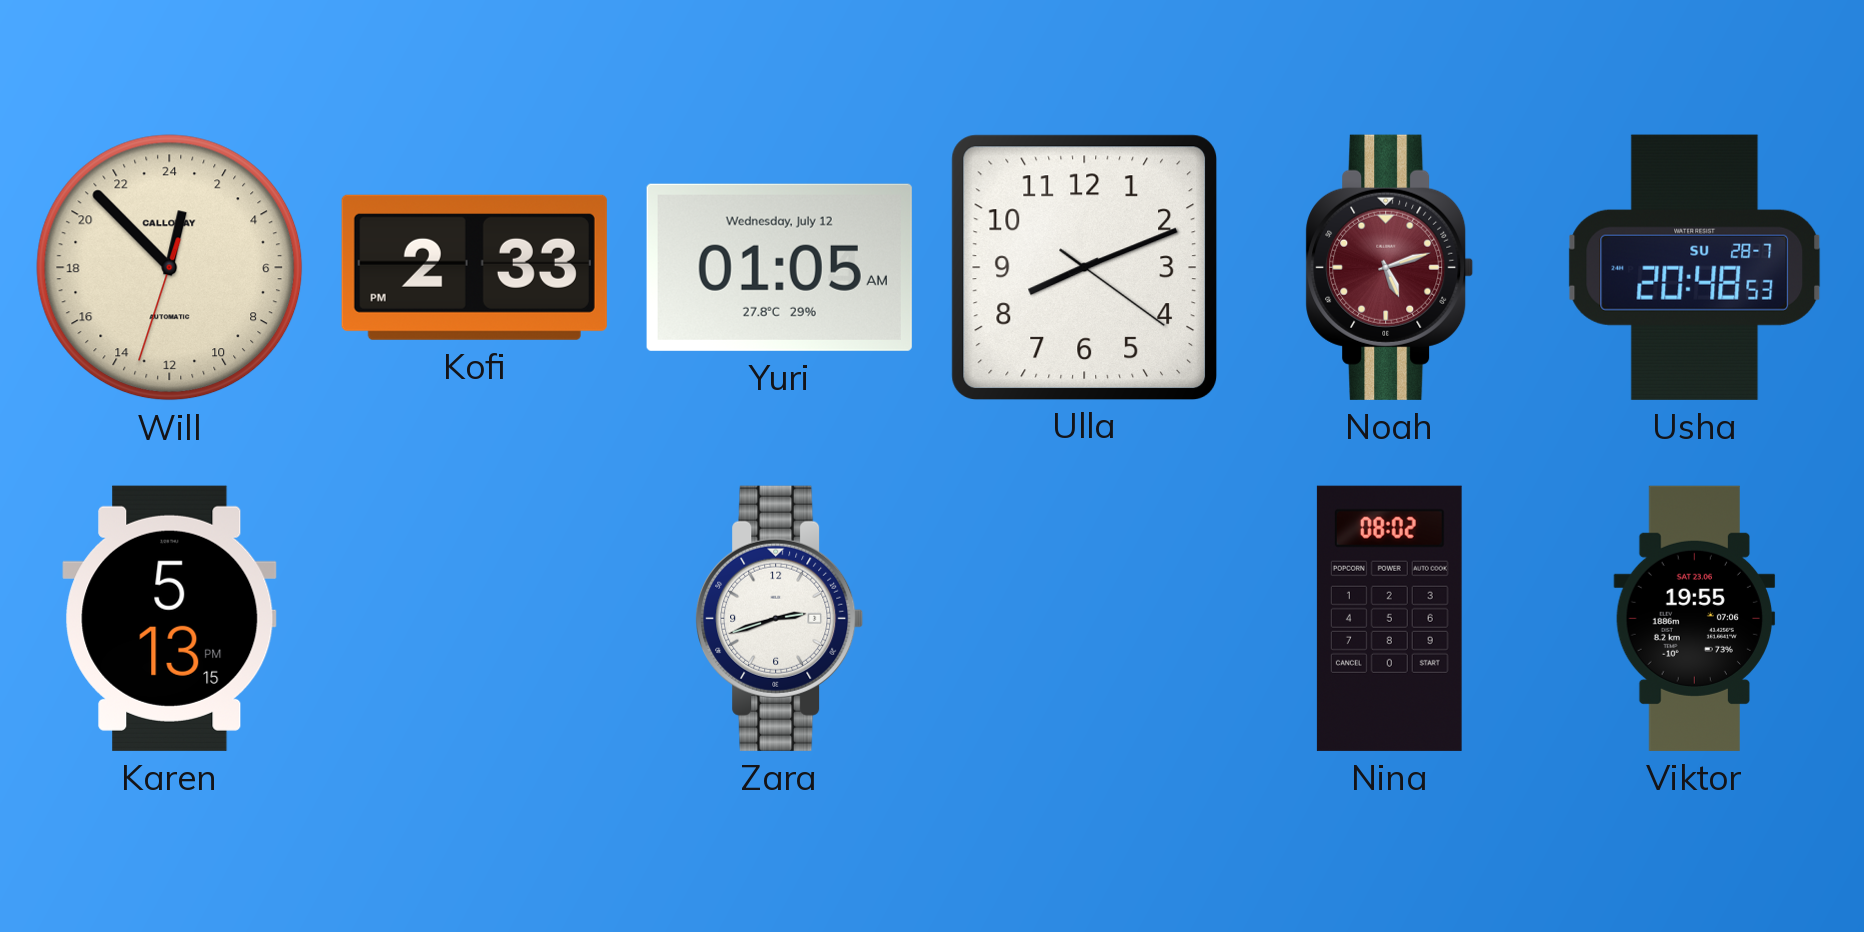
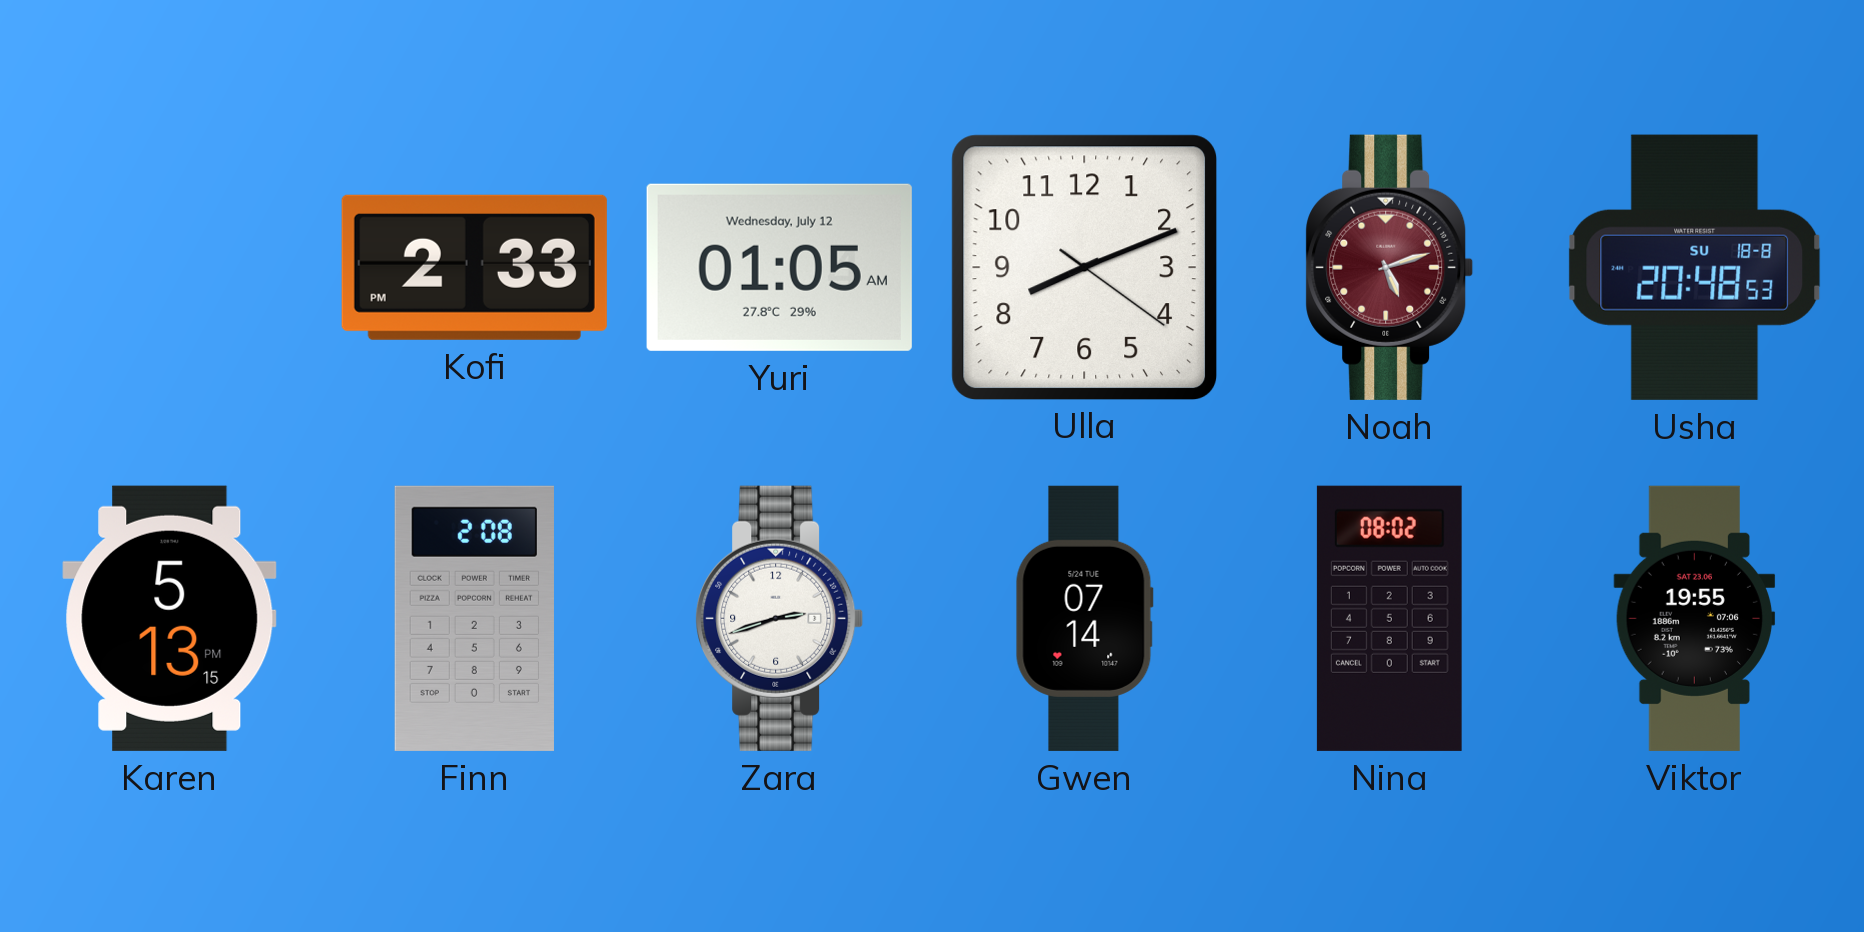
Will: 0:52 -> none
Usha date: SU 28-7 -> SU 18-8
Finn: none -> 2:08
Gwen: none -> 07:14
